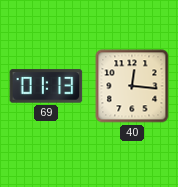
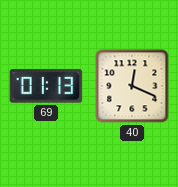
40: 12:16 -> 12:19
